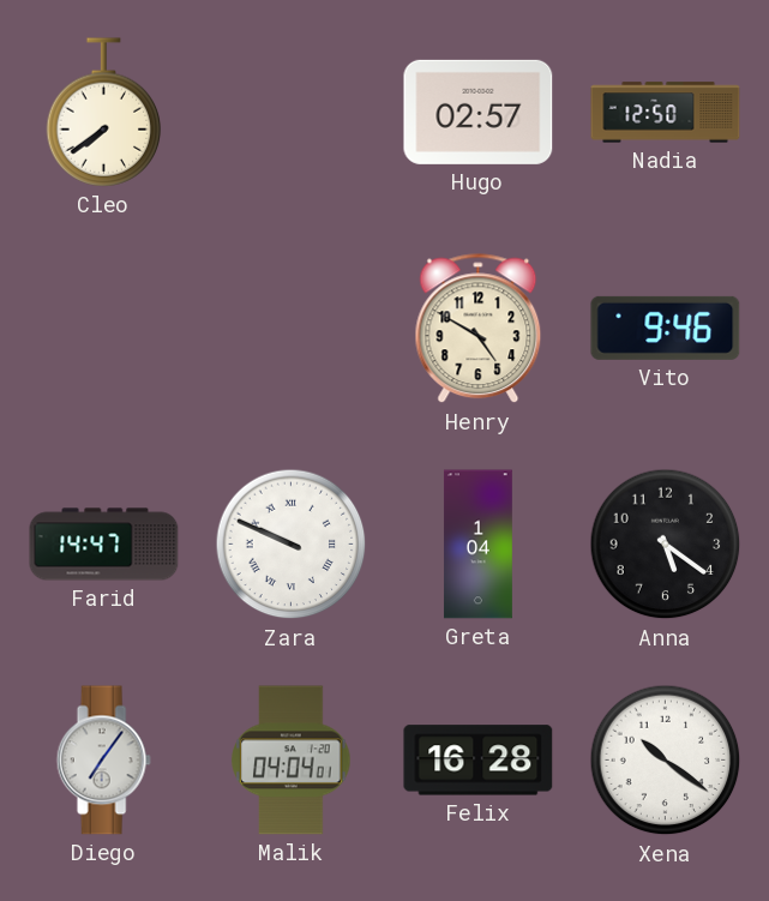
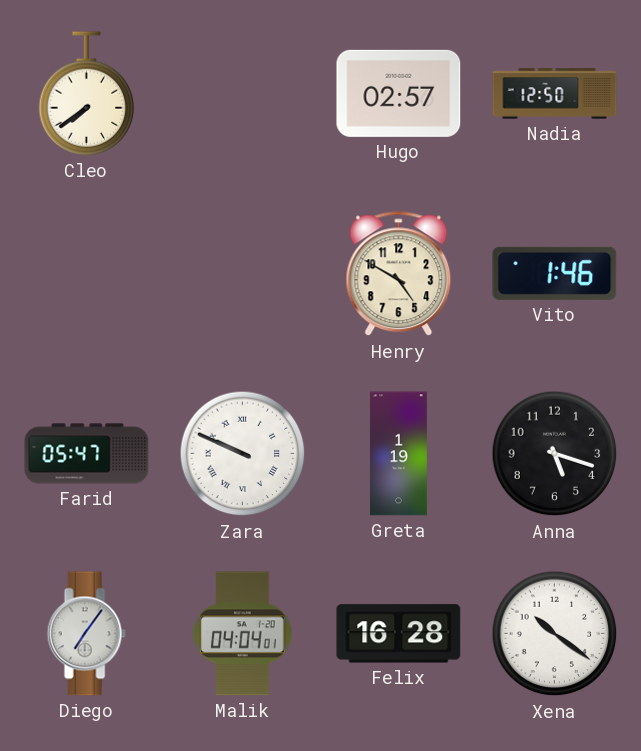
Vito: 9:46 -> 1:46
Farid: 14:47 -> 05:47
Greta: 1:04 -> 1:19
Anna: 5:21 -> 5:18
